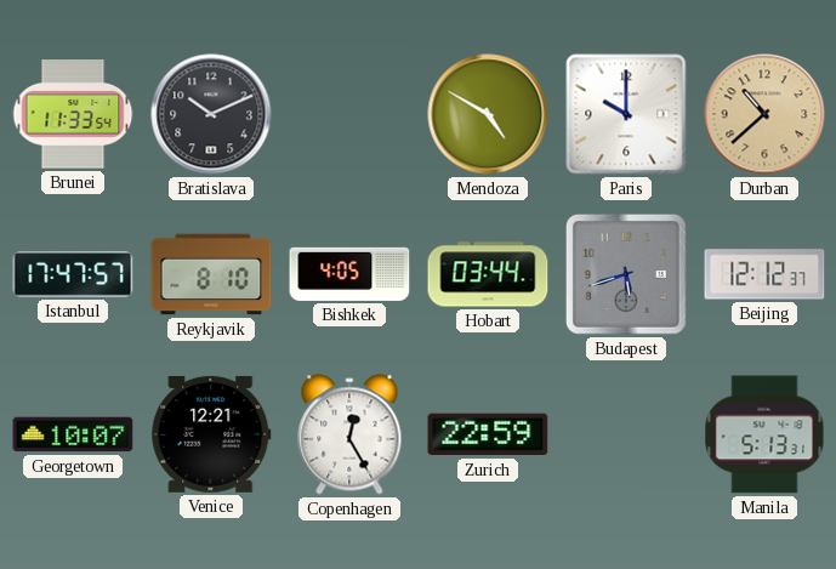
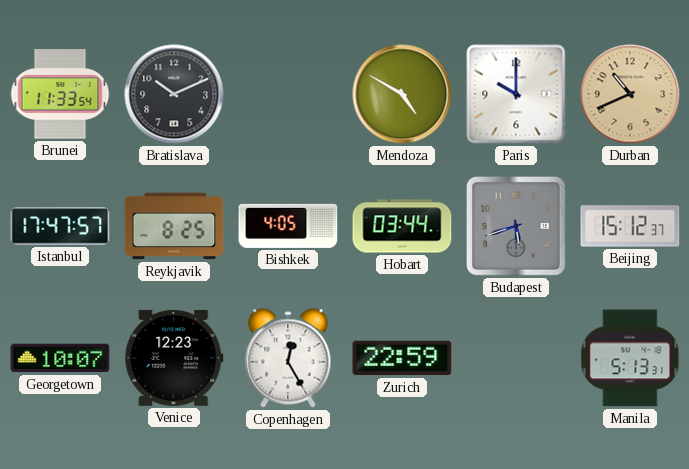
Durban: 10:38 -> 10:41
Reykjavik: 8:10 -> 8:25
Beijing: 12:12 -> 15:12
Venice: 12:21 -> 12:23
